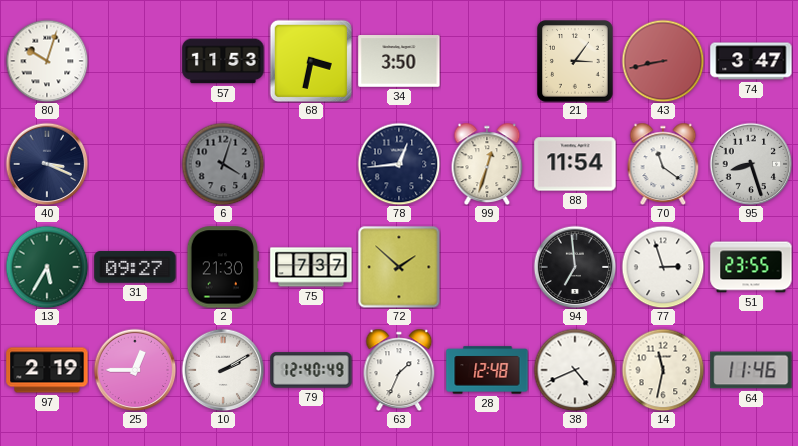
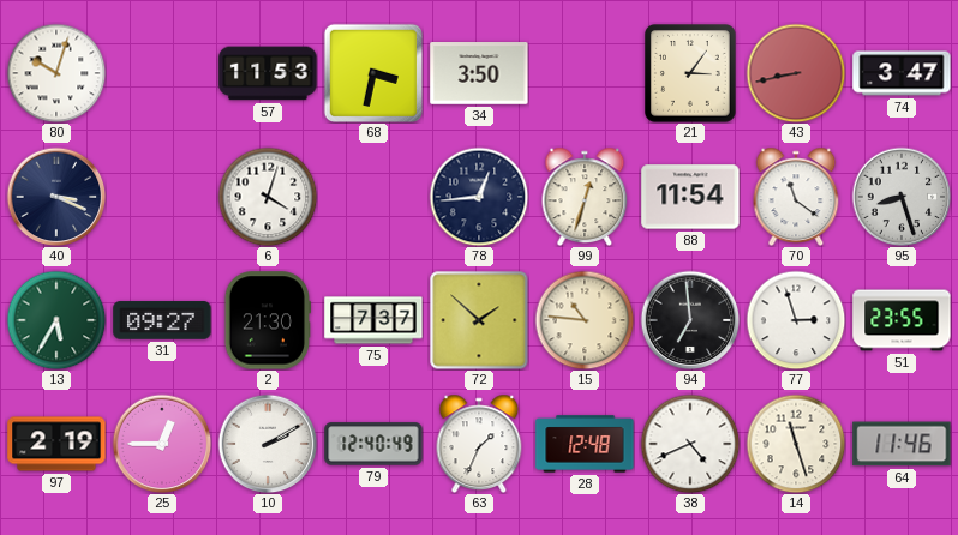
6 dial: grey -> white
15: none -> 10:46
14: 11:32 -> 11:27
